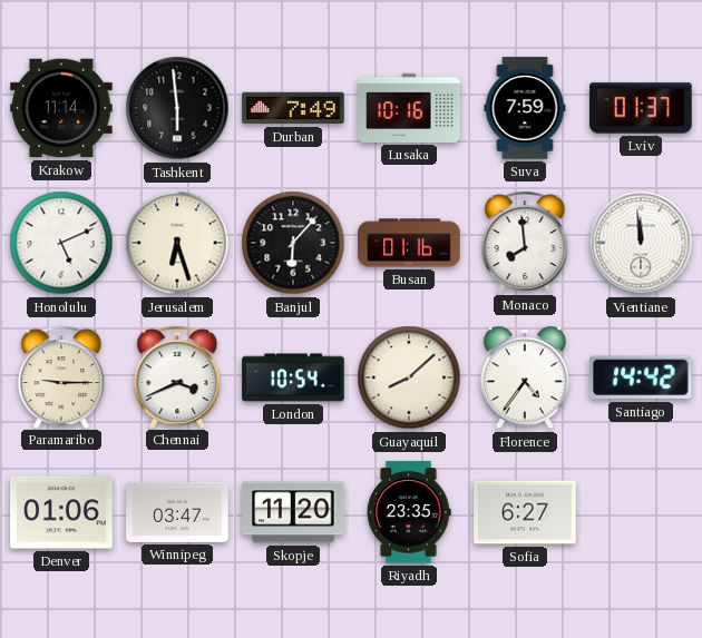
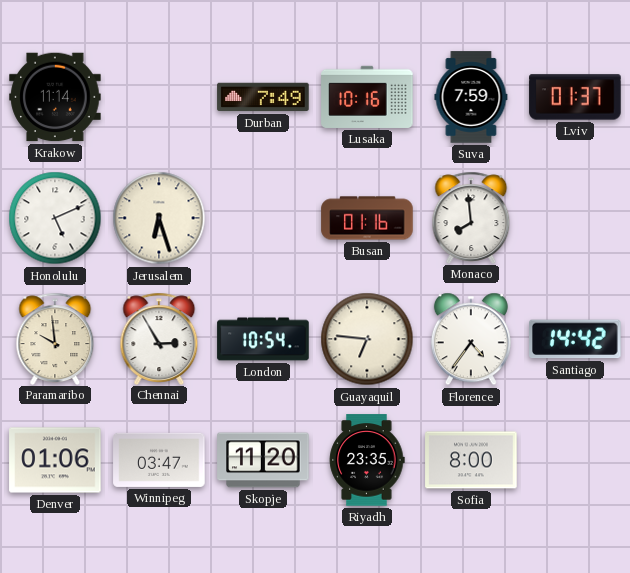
Tashkent: 5:59 -> none
Banjul: 6:07 -> none
Vientiane: 11:59 -> none
Paramaribo: 9:15 -> 9:59
Chennai: 3:41 -> 2:55
Guayaquil: 8:08 -> 6:46
Sofia: 6:27 -> 8:00
